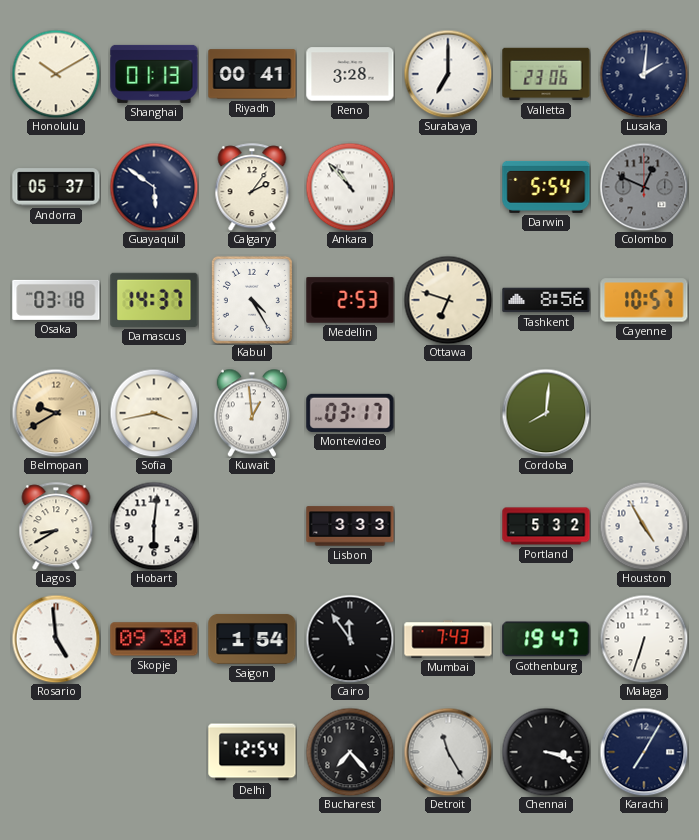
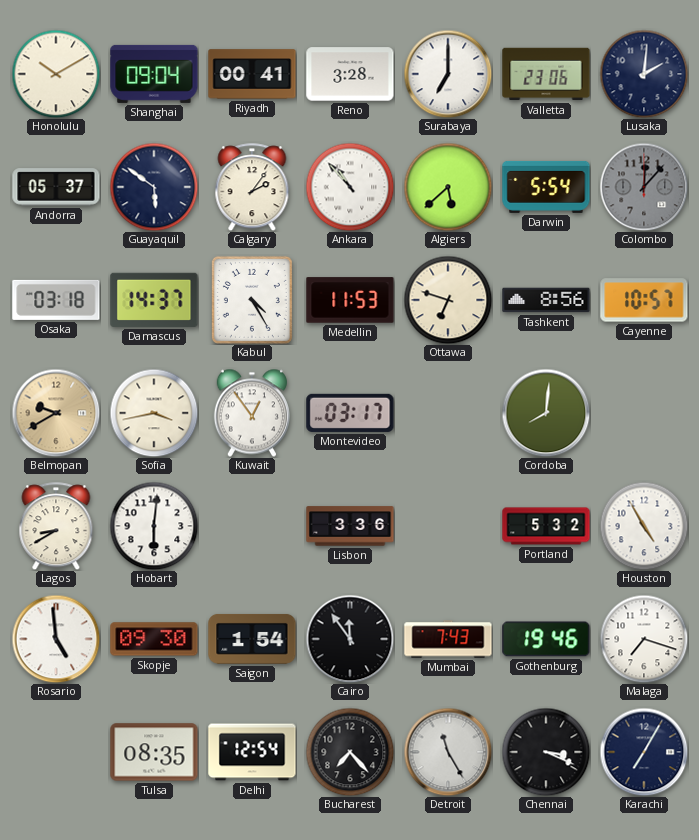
Shanghai: 01:13 -> 09:04
Algiers: none -> 5:38
Colombo: 12:49 -> 12:07
Medellin: 2:53 -> 11:53
Kuwait: 12:59 -> 12:54
Lisbon: 3:33 -> 3:36
Gothenburg: 19:47 -> 19:46
Malaga: 6:33 -> 7:18
Tulsa: none -> 08:35
Chennai: 3:18 -> 3:19
